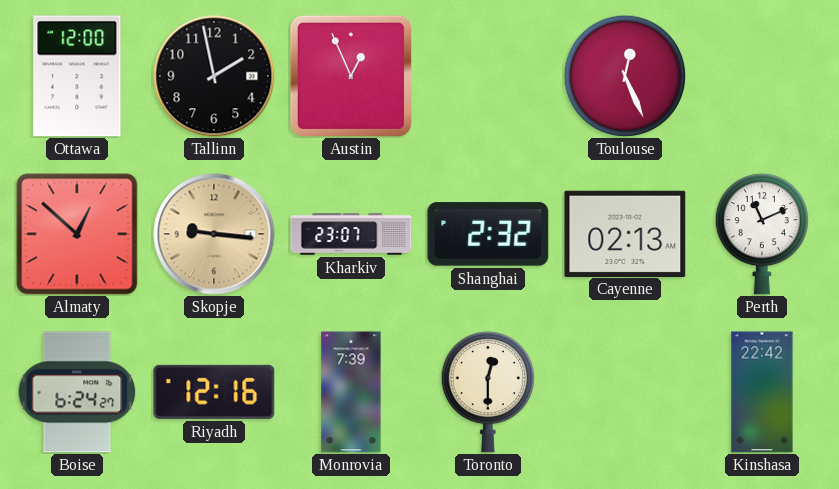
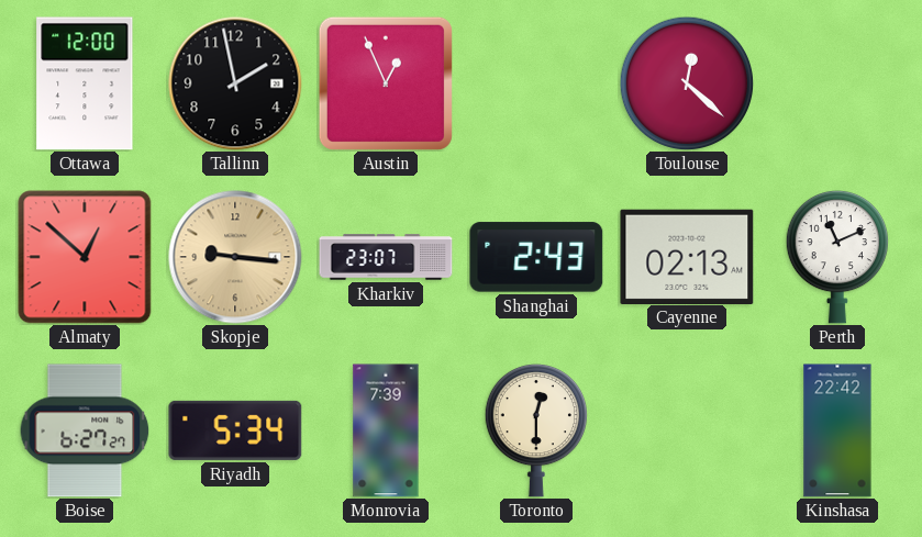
Toulouse: 12:26 -> 12:22
Shanghai: 2:32 -> 2:43
Boise: 6:24 -> 6:27
Riyadh: 12:16 -> 5:34
